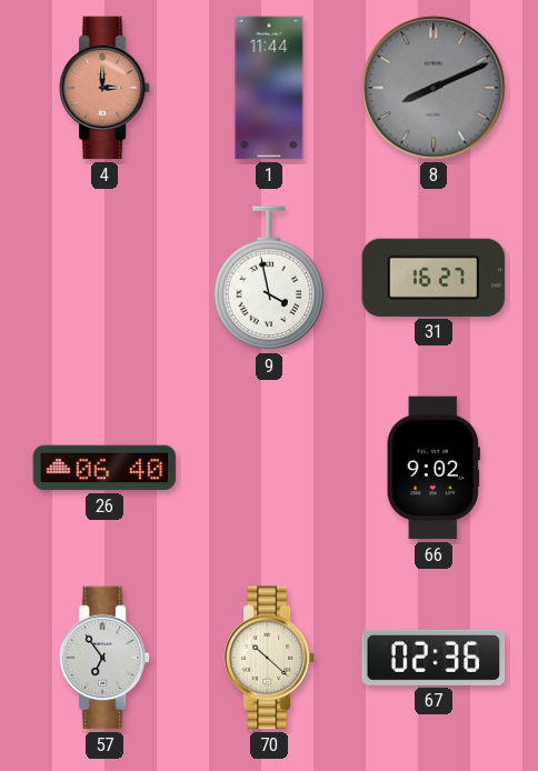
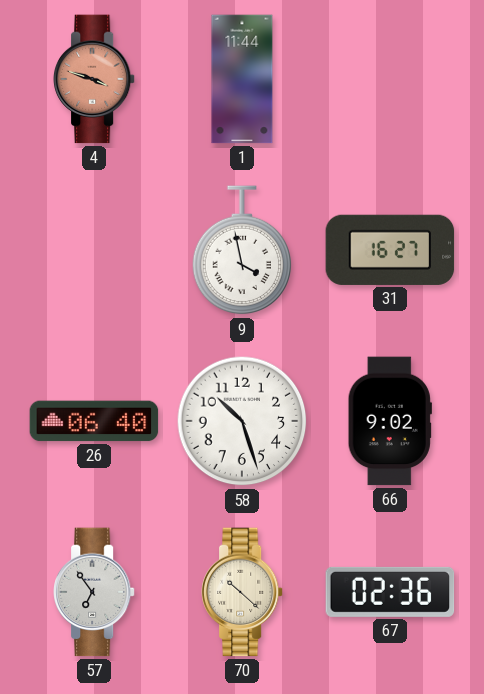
4: 3:00 -> 3:48
8: 8:11 -> none
58: none -> 10:27
